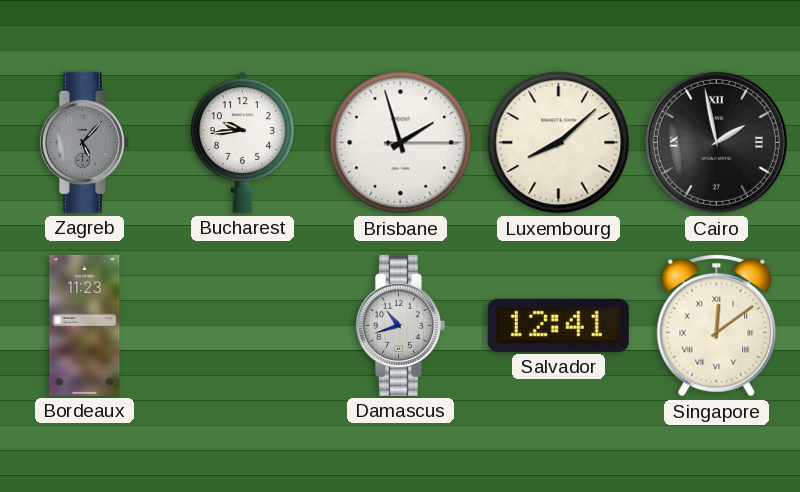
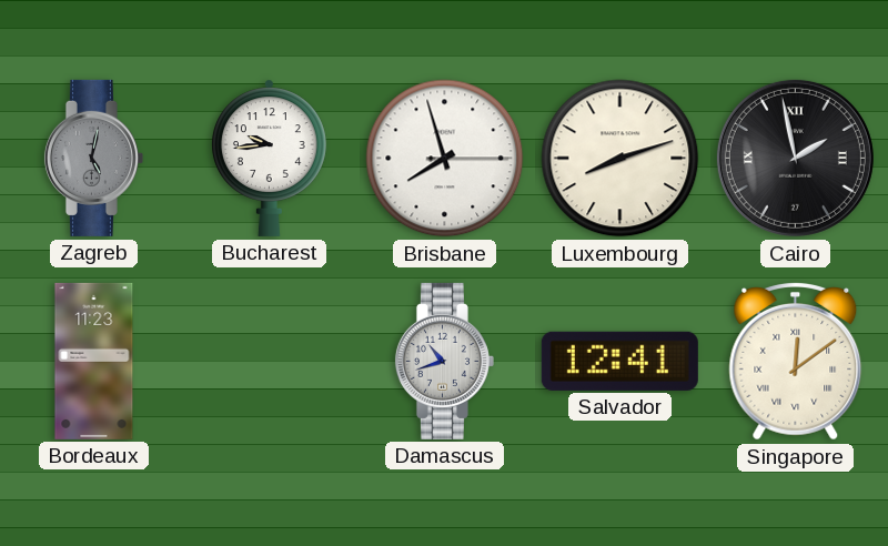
Zagreb: 5:07 -> 5:02
Brisbane: 1:57 -> 7:57
Luxembourg: 8:08 -> 8:12
